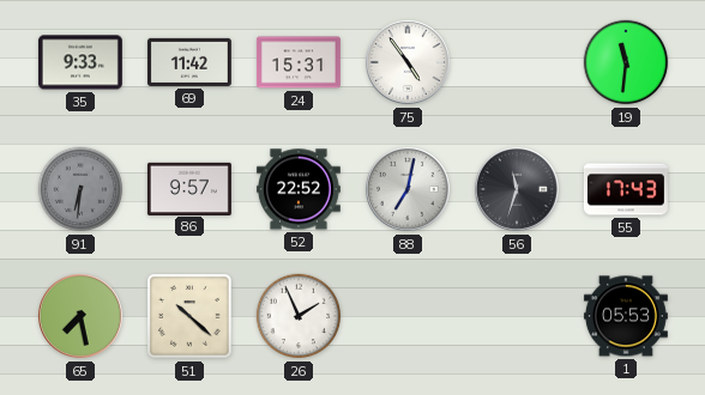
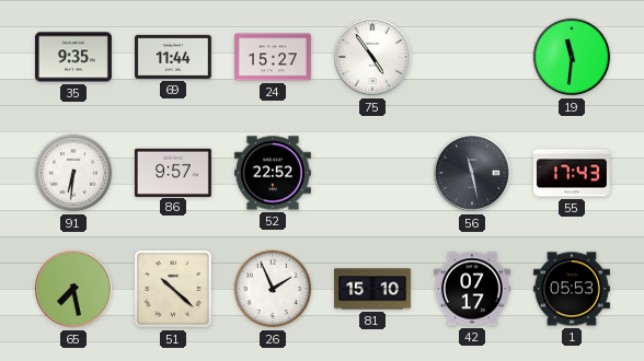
35: 9:33 -> 9:35
69: 11:42 -> 11:44
24: 15:31 -> 15:27
91 dial: grey -> white
88: 7:02 -> none
56: 11:33 -> 11:28
81: none -> 15:10
42: none -> 07:17
